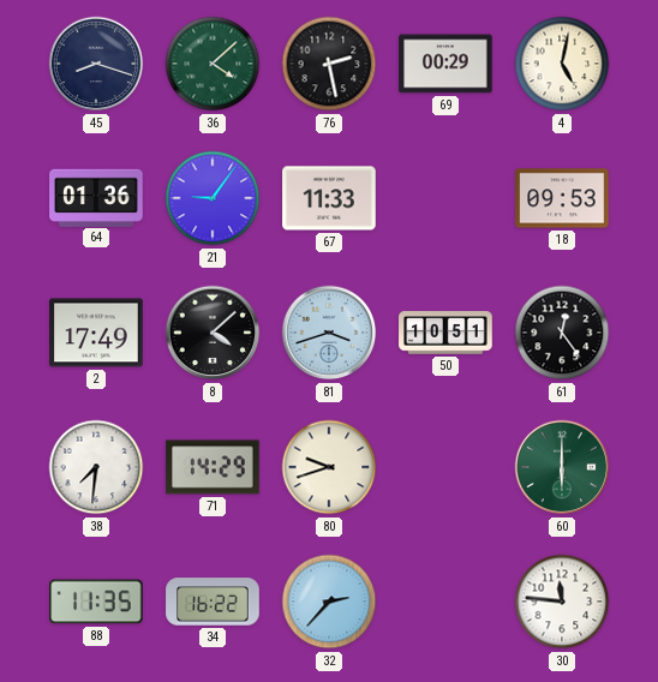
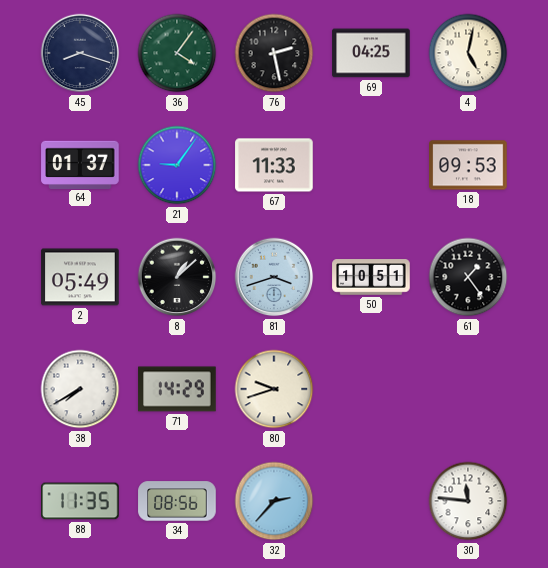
36: 4:08 -> 4:06
69: 00:29 -> 04:25
64: 01:36 -> 01:37
2: 17:49 -> 05:49
8: 4:08 -> 1:08
61: 12:24 -> 1:24
38: 7:31 -> 7:40
60: 6:00 -> none
34: 16:22 -> 08:56
